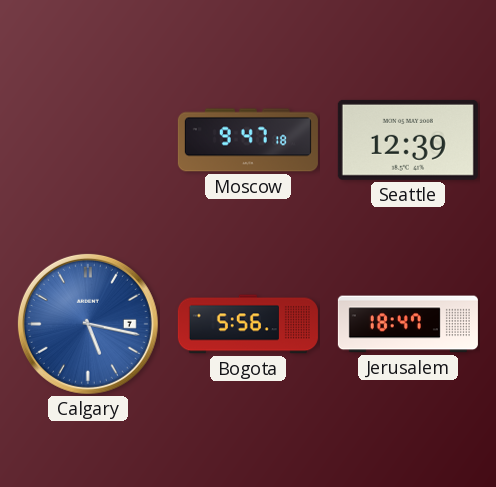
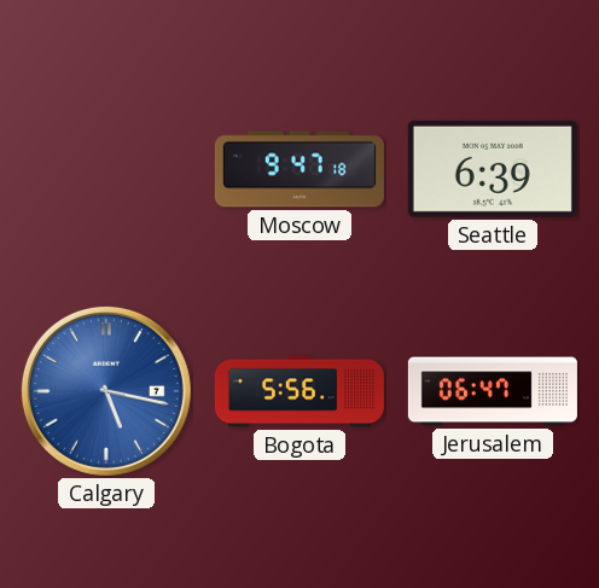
Seattle: 12:39 -> 6:39
Jerusalem: 18:47 -> 06:47
